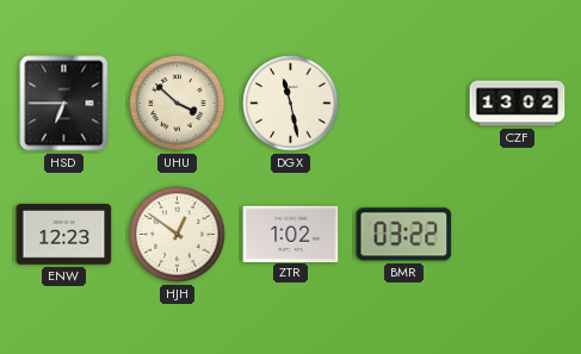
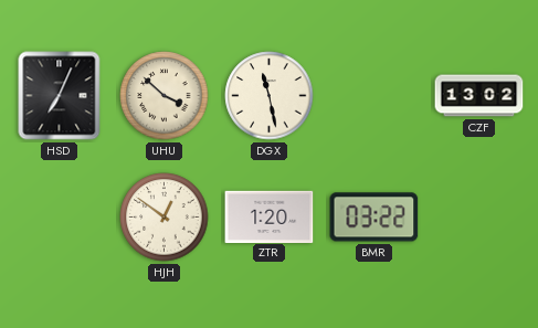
HSD: 6:45 -> 7:04
ENW: 12:23 -> none
ZTR: 1:02 -> 1:20
